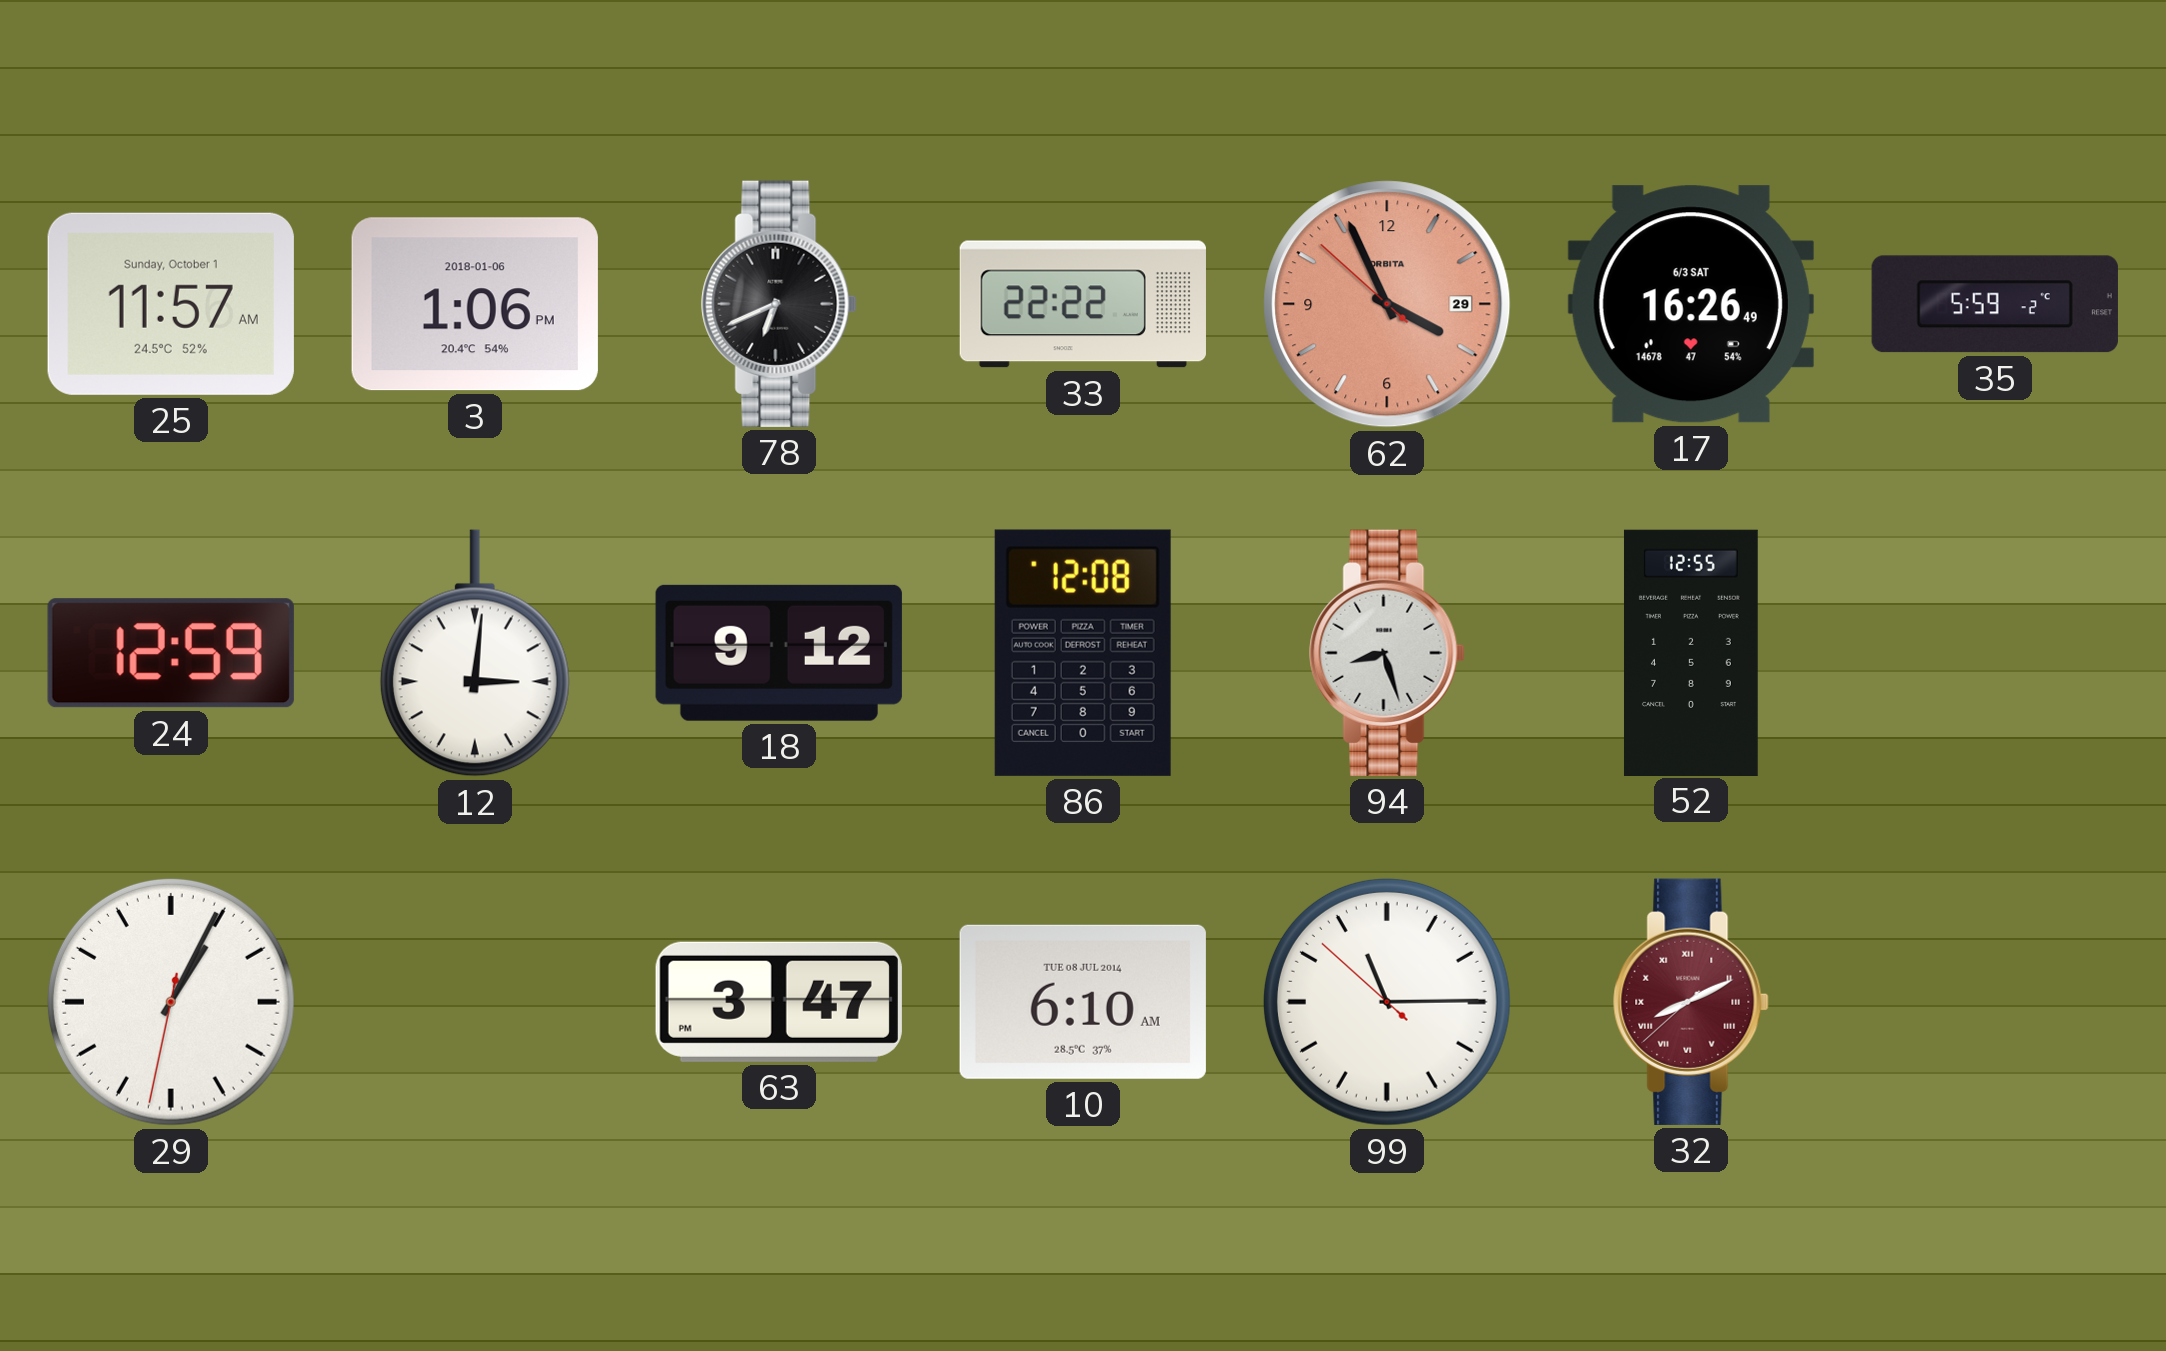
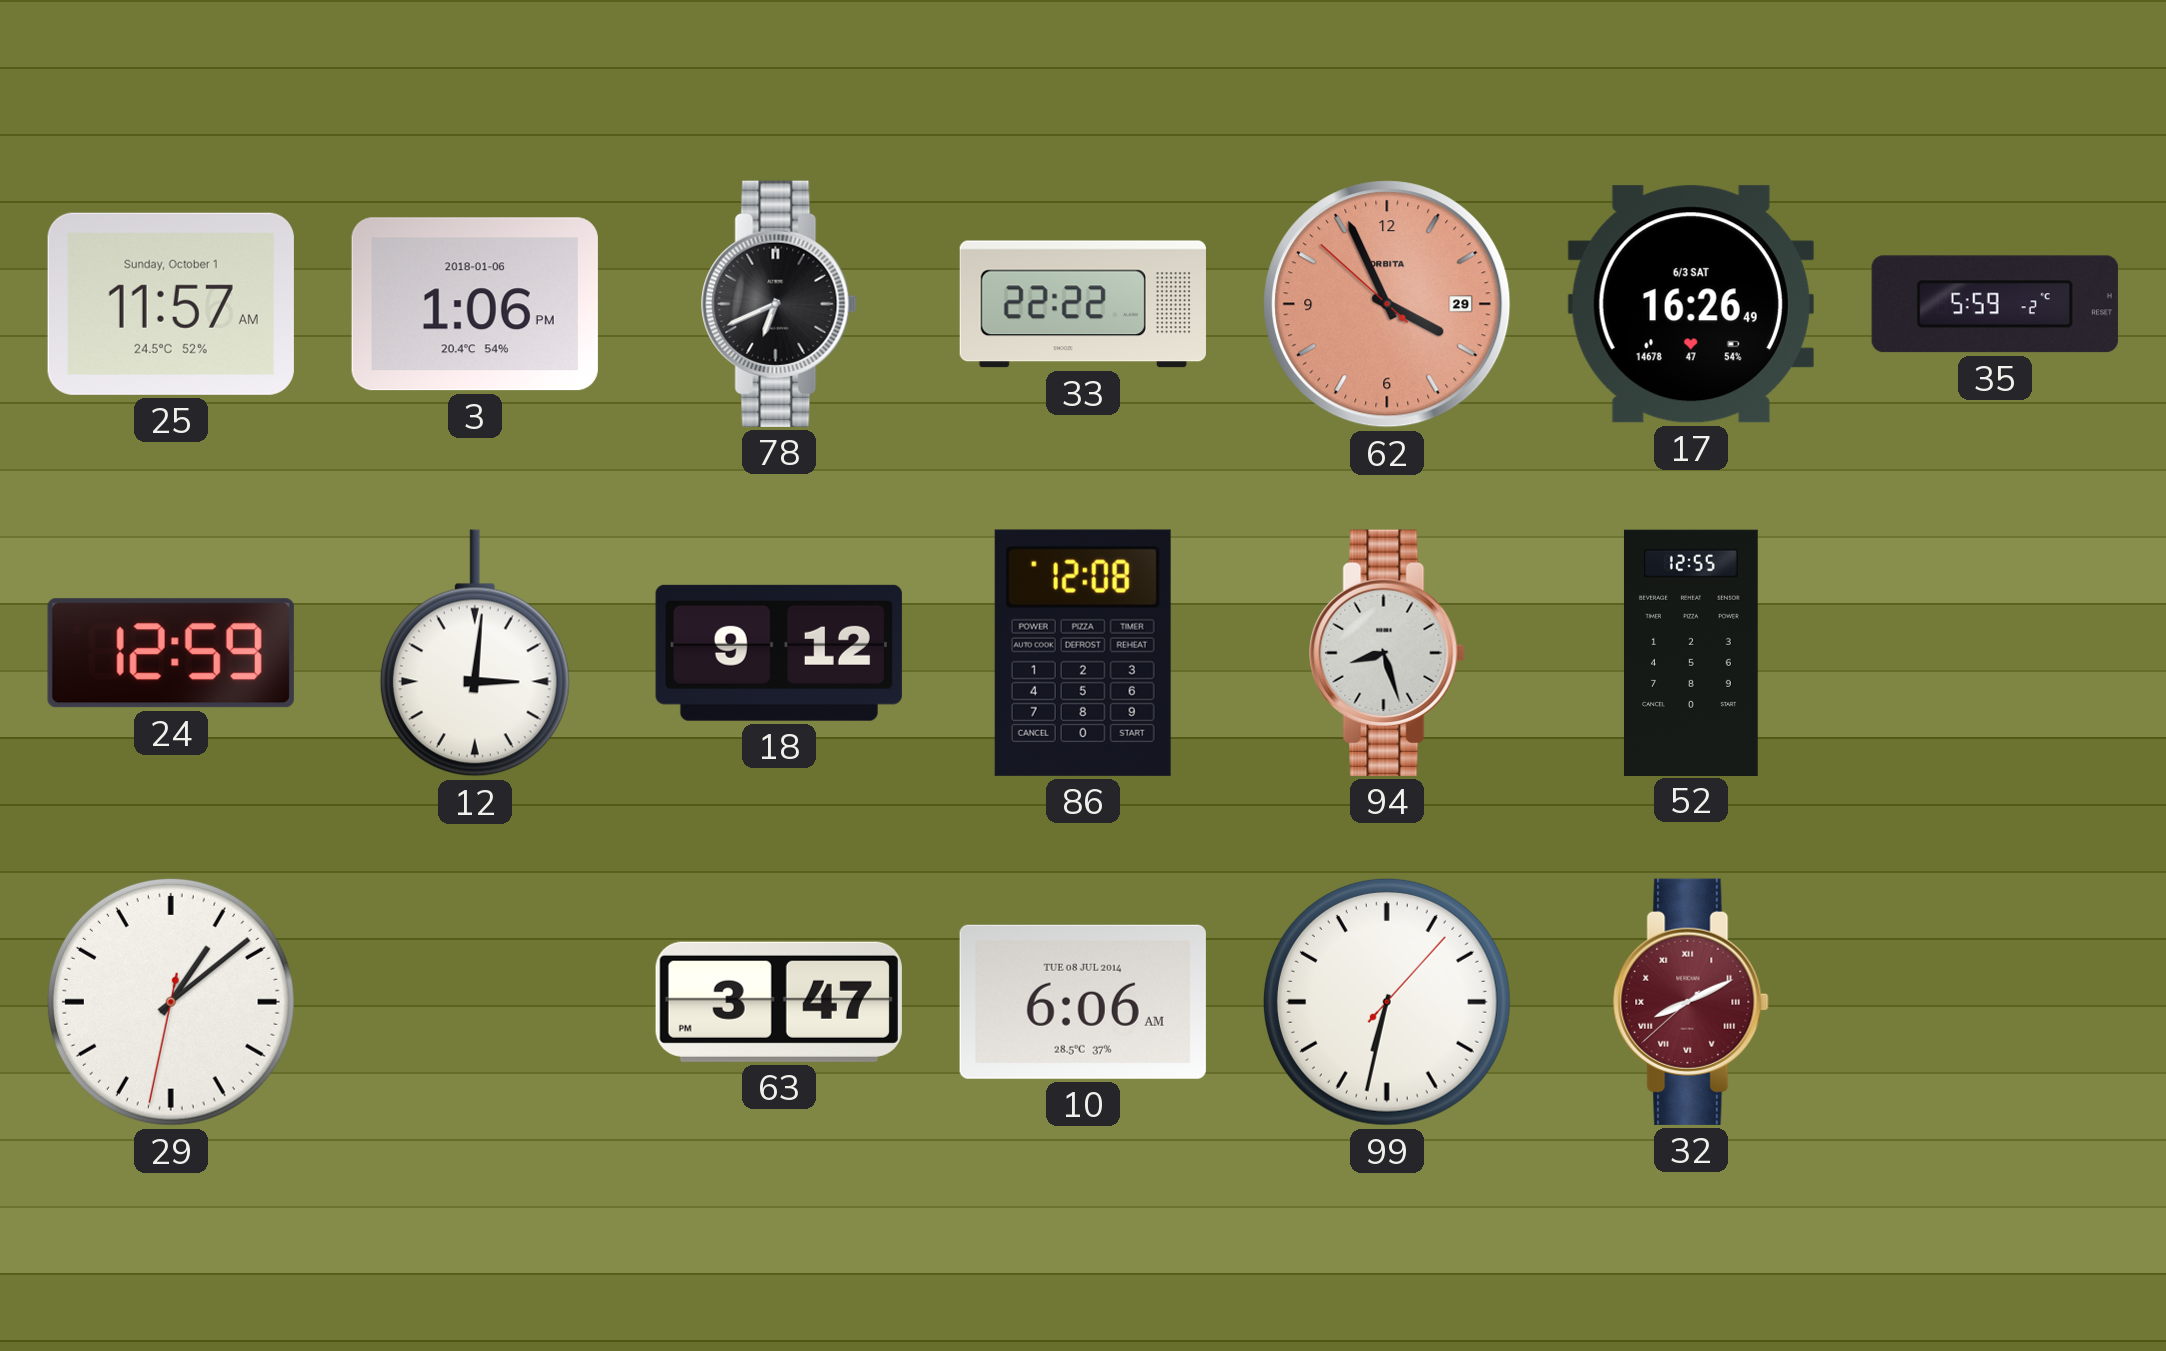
29: 1:04 -> 1:08
10: 6:10 -> 6:06
99: 11:14 -> 6:32
